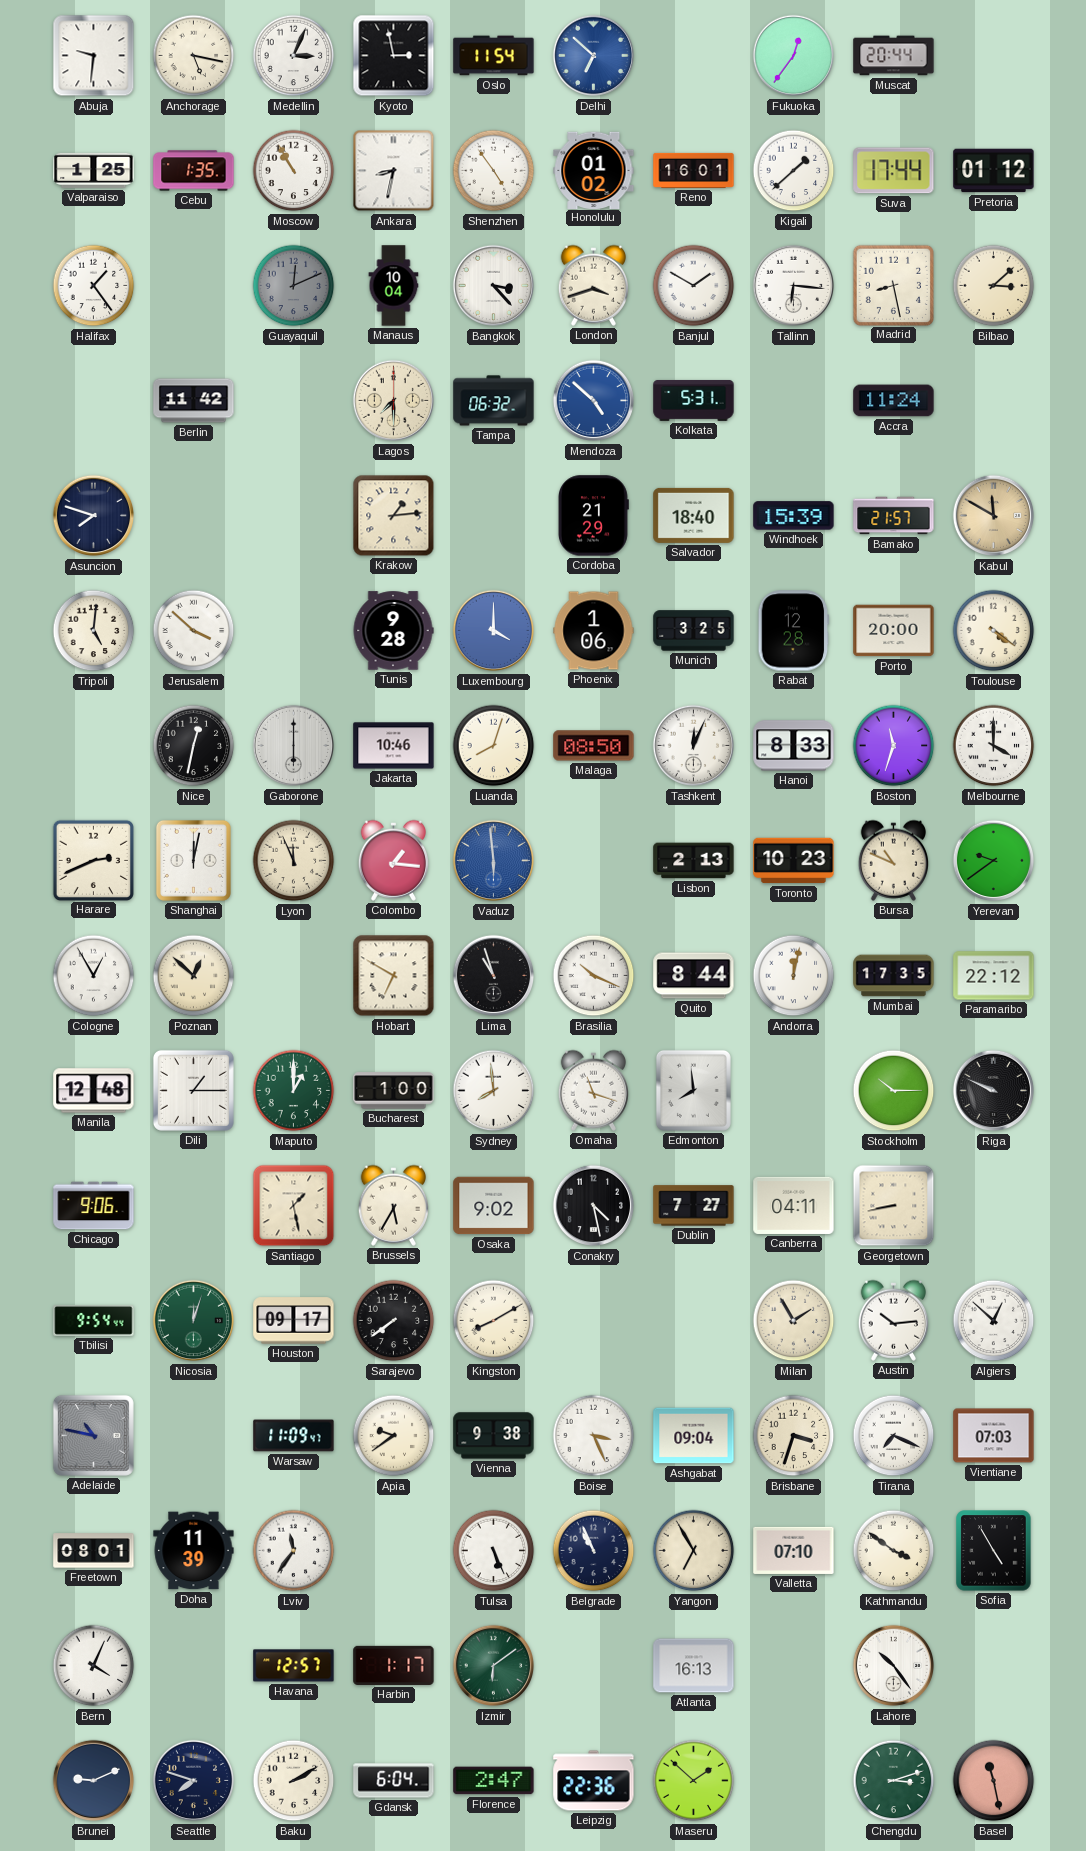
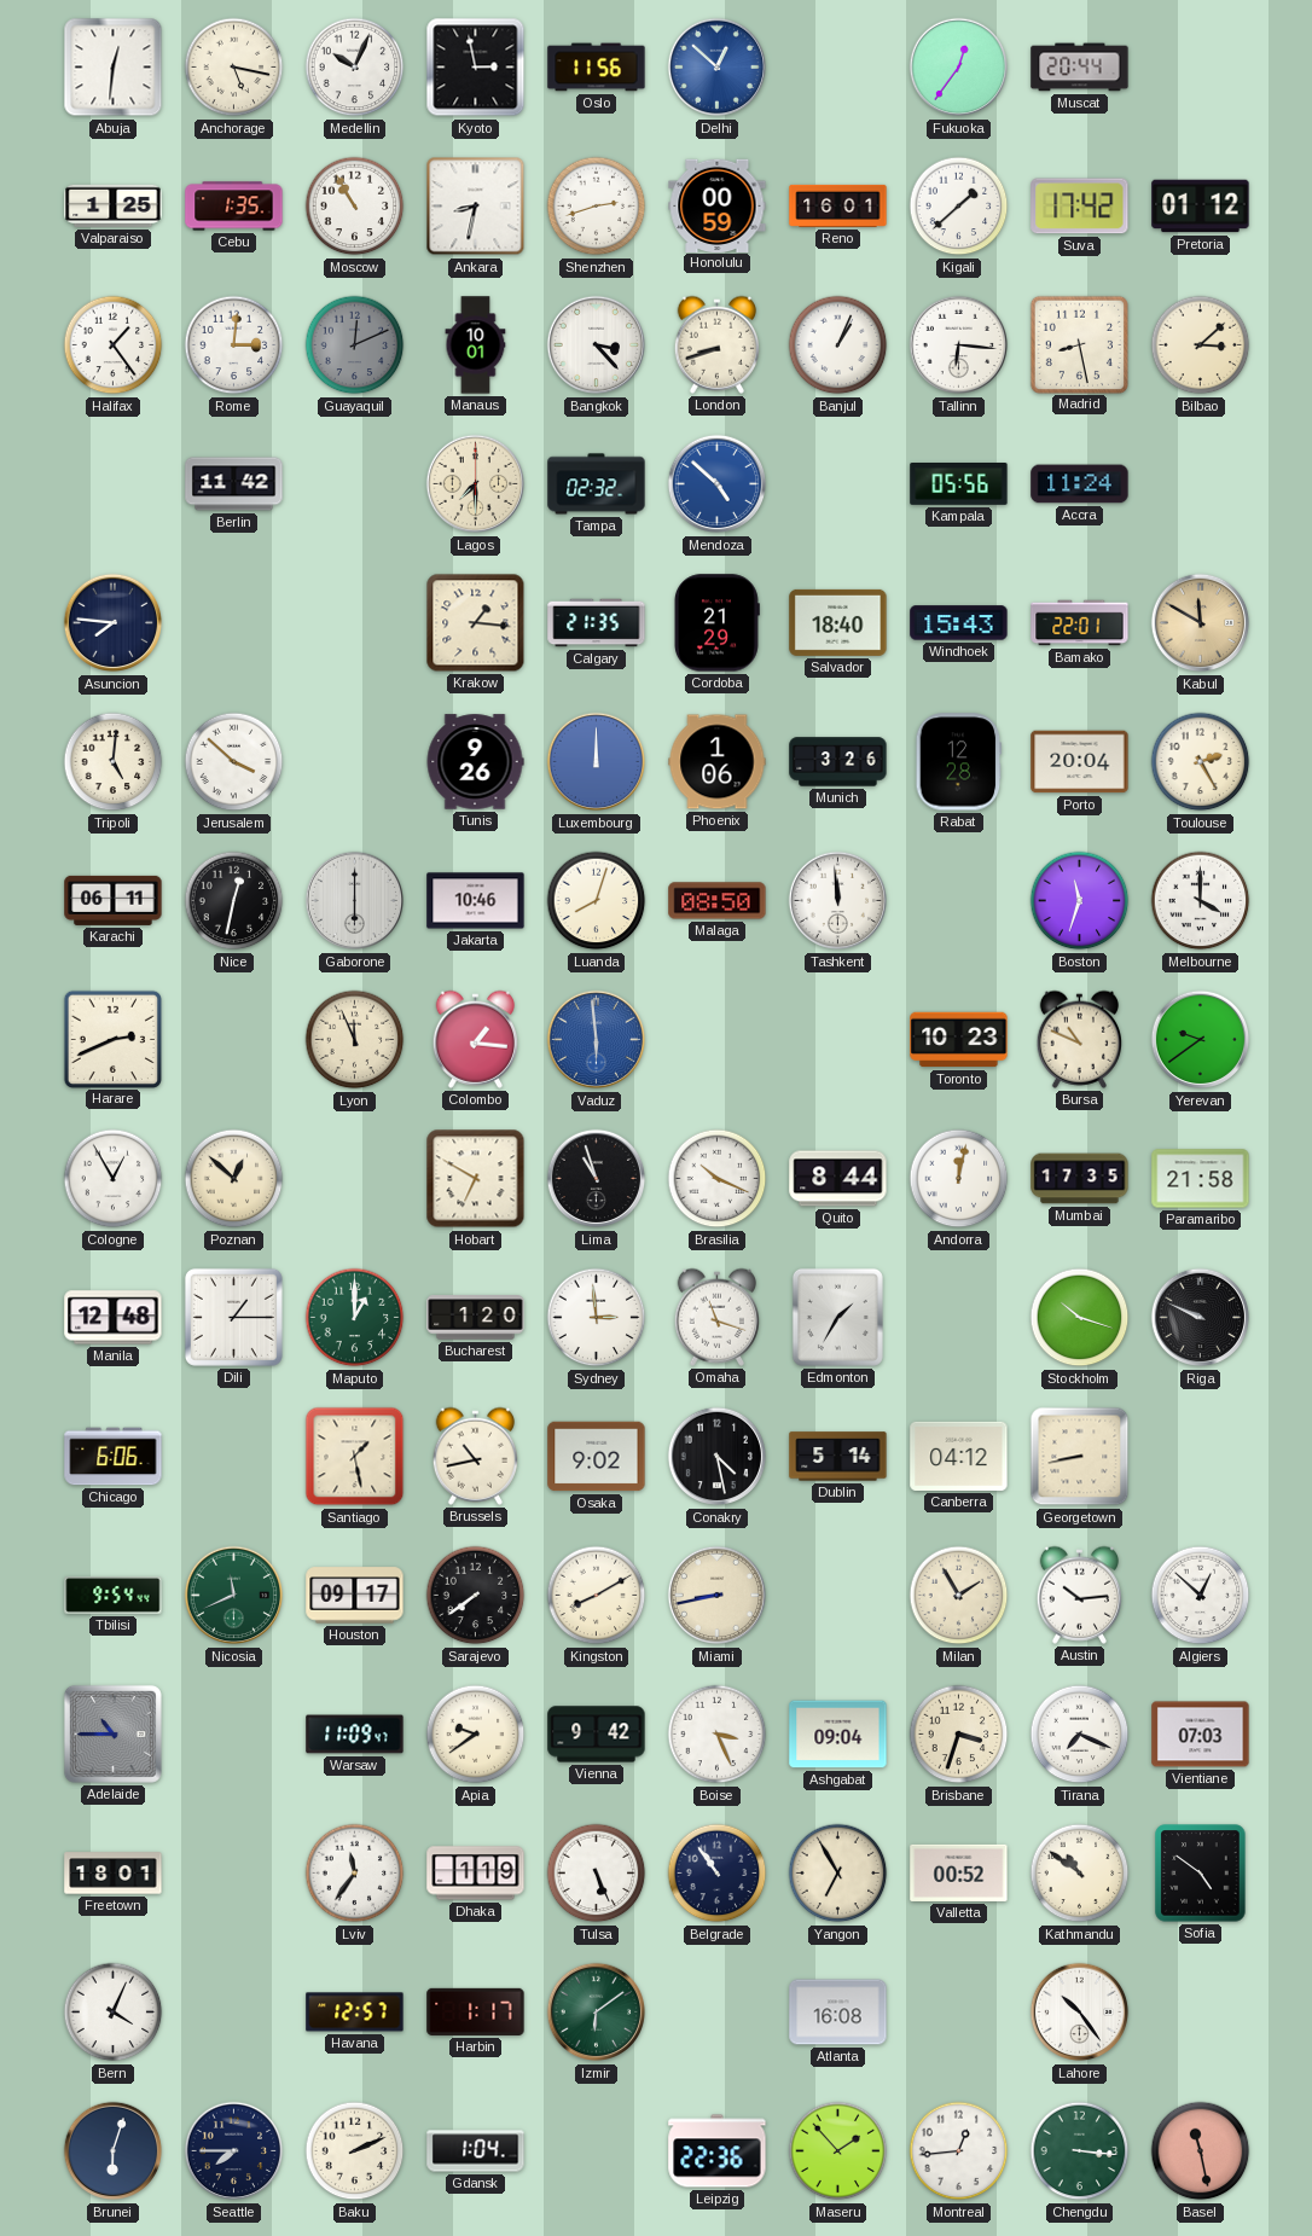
Abuja: 9:31 -> 12:31
Medellin: 3:04 -> 10:04
Oslo: 11:54 -> 11:56
Delhi: 6:52 -> 12:52
Shenzhen: 4:54 -> 2:42
Honolulu: 01:02 -> 00:59
Suva: 17:44 -> 17:42
Rome: none -> 3:01
Manaus: 10:04 -> 10:01
London: 3:42 -> 8:42
Banjul: 1:50 -> 1:04
Tampa: 06:32 -> 02:32
Kolkata: 5:31 -> none
Kampala: none -> 05:56
Asuncion: 7:48 -> 7:46
Krakow: 1:14 -> 1:16
Calgary: none -> 21:35
Windhoek: 15:39 -> 15:43
Bamako: 21:57 -> 22:01
Tunis: 9:28 -> 9:26
Luxembourg: 4:00 -> 12:00
Munich: 3:25 -> 3:26
Porto: 20:00 -> 20:04
Toulouse: 4:21 -> 2:25
Karachi: none -> 06:11
Tashkent: 12:04 -> 11:59
Hanoi: 8:33 -> none
Shanghai: 12:02 -> none
Lisbon: 2:13 -> none
Paramaribo: 22:12 -> 21:58
Bucharest: 1:00 -> 1:20
Sydney: 7:59 -> 2:59
Edmonton: 7:59 -> 1:35
Stockholm: 10:15 -> 10:18
Chicago: 9:06 -> 6:06
Brussels: 5:35 -> 10:43
Dublin: 7:27 -> 5:14
Canberra: 04:11 -> 04:12
Nicosia: 12:03 -> 11:41
Miami: none -> 8:43
Adelaide: 10:47 -> 10:45
Vienna: 9:38 -> 9:42
Freetown: 08:01 -> 18:01
Doha: 11:39 -> none
Dhaka: none -> 1:19
Belgrade: 10:56 -> 10:54
Valletta: 07:10 -> 00:52
Kathmandu: 3:51 -> 10:51
Sofia: 4:55 -> 4:51
Atlanta: 16:13 -> 16:08
Brunei: 9:11 -> 6:03
Seattle: 7:48 -> 7:45
Baku: 2:10 -> 2:11
Gdansk: 6:04 -> 1:04
Florence: 2:47 -> none
Maseru: 1:52 -> 1:53
Montreal: none -> 12:44
Chengdu: 3:12 -> 3:16
